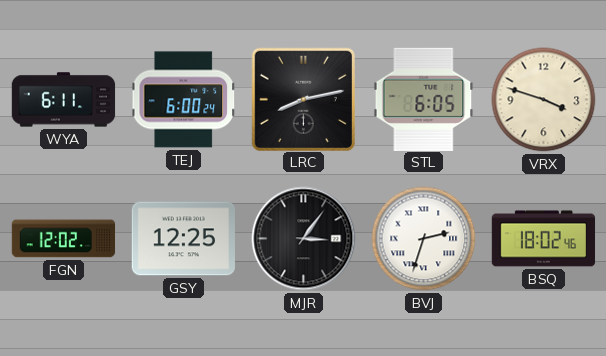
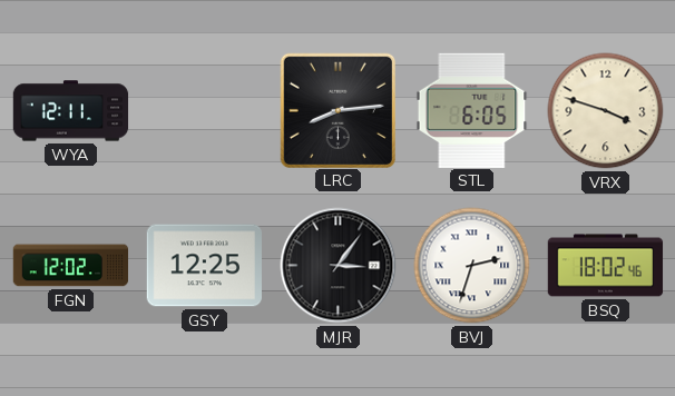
WYA: 6:11 -> 12:11
TEJ: 6:00 -> none
LRC: 8:13 -> 8:14
